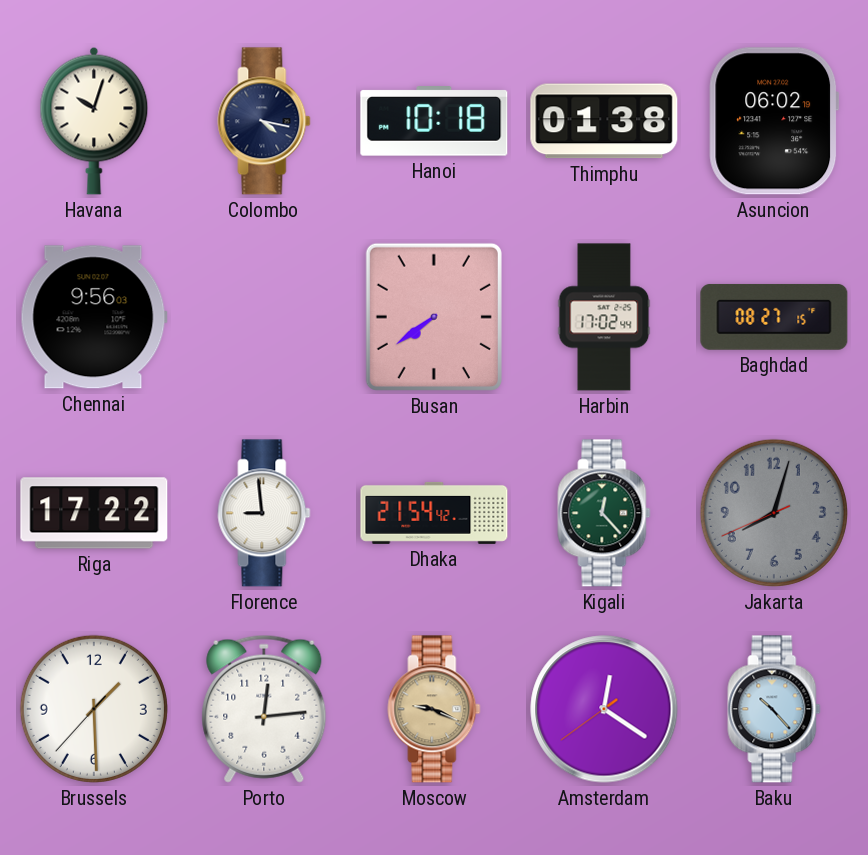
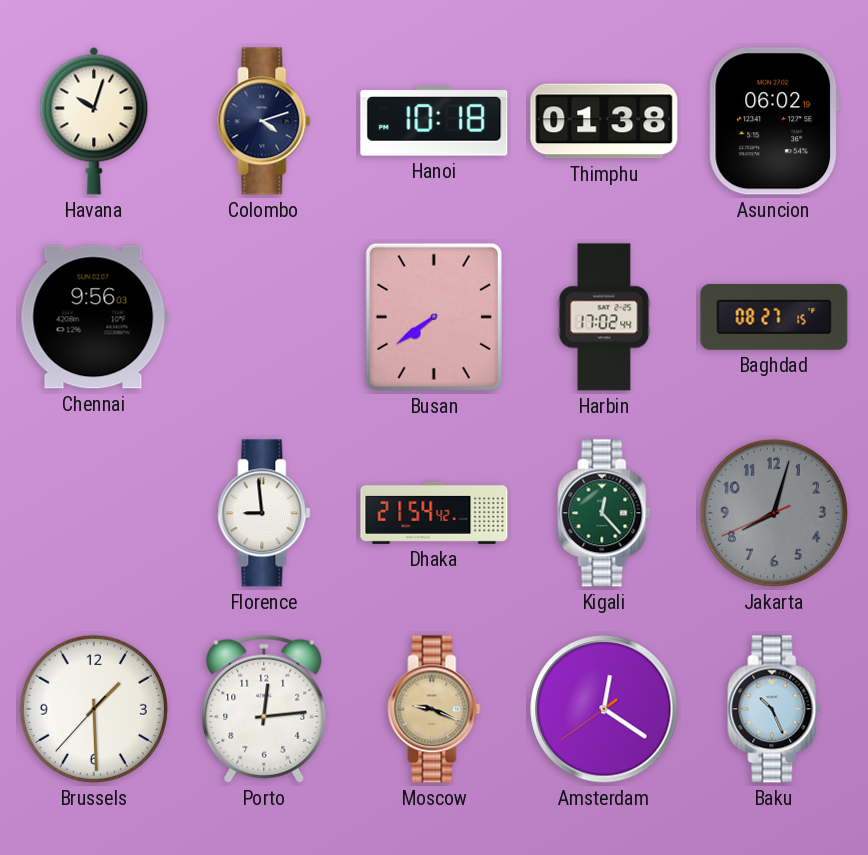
Colombo: 4:17 -> 4:12
Riga: 17:22 -> none
Baku: 10:23 -> 10:26
